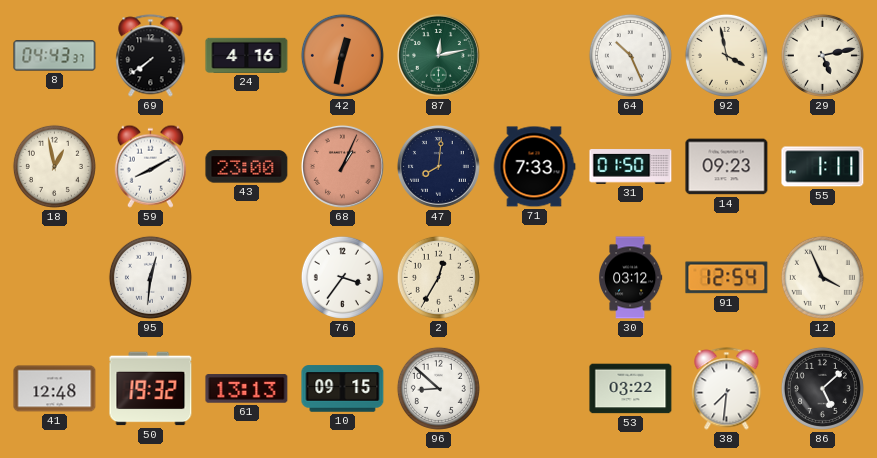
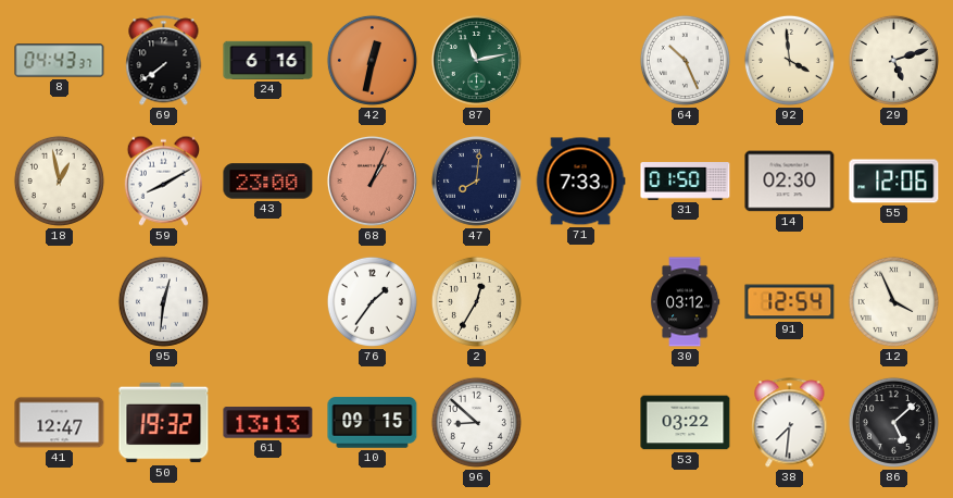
24: 4:16 -> 6:16
87: 12:13 -> 11:13
92: 3:58 -> 3:59
29: 5:13 -> 5:12
14: 09:23 -> 02:30
55: 1:11 -> 12:06
76: 3:36 -> 1:36
41: 12:48 -> 12:47
